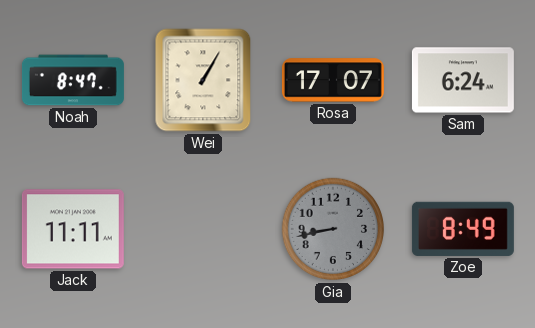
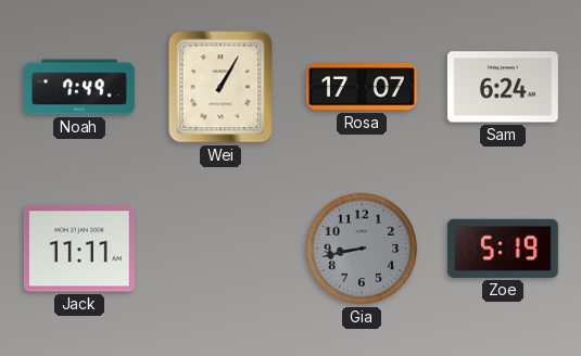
Noah: 8:47 -> 7:49
Zoe: 8:49 -> 5:19
